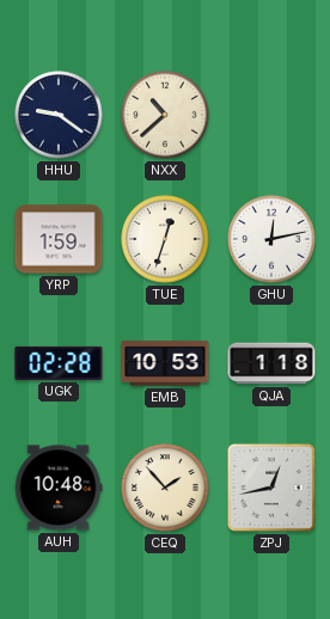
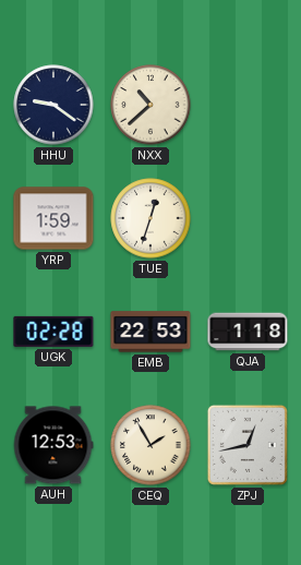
GHU: 12:13 -> none
EMB: 10:53 -> 22:53
AUH: 10:48 -> 12:53
CEQ: 1:53 -> 1:55
